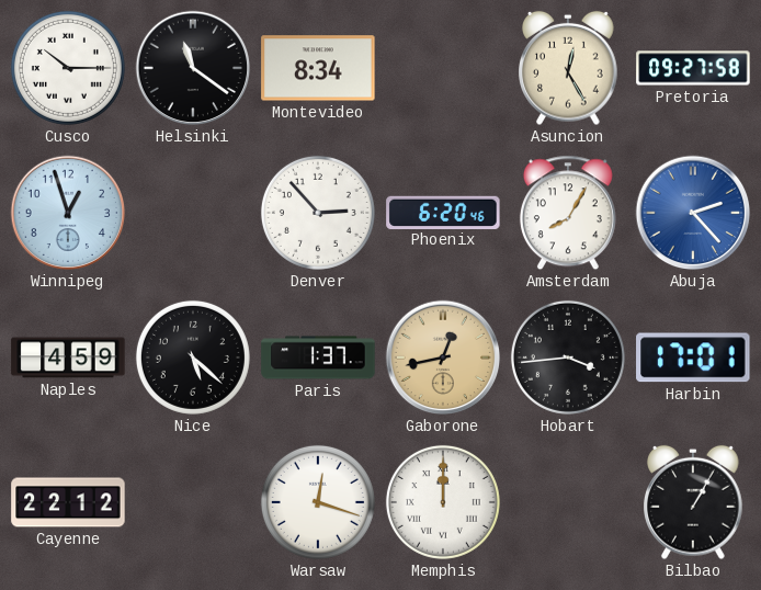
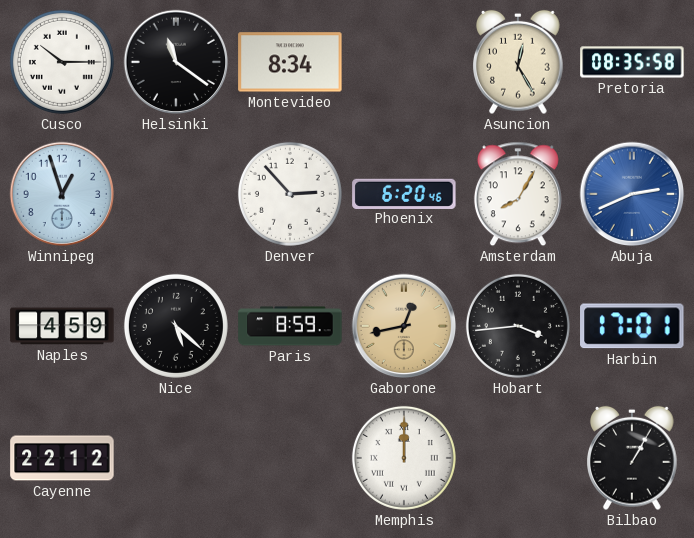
Pretoria: 09:27 -> 08:35
Abuja: 2:23 -> 2:41
Paris: 1:37 -> 8:59
Warsaw: 12:18 -> none
